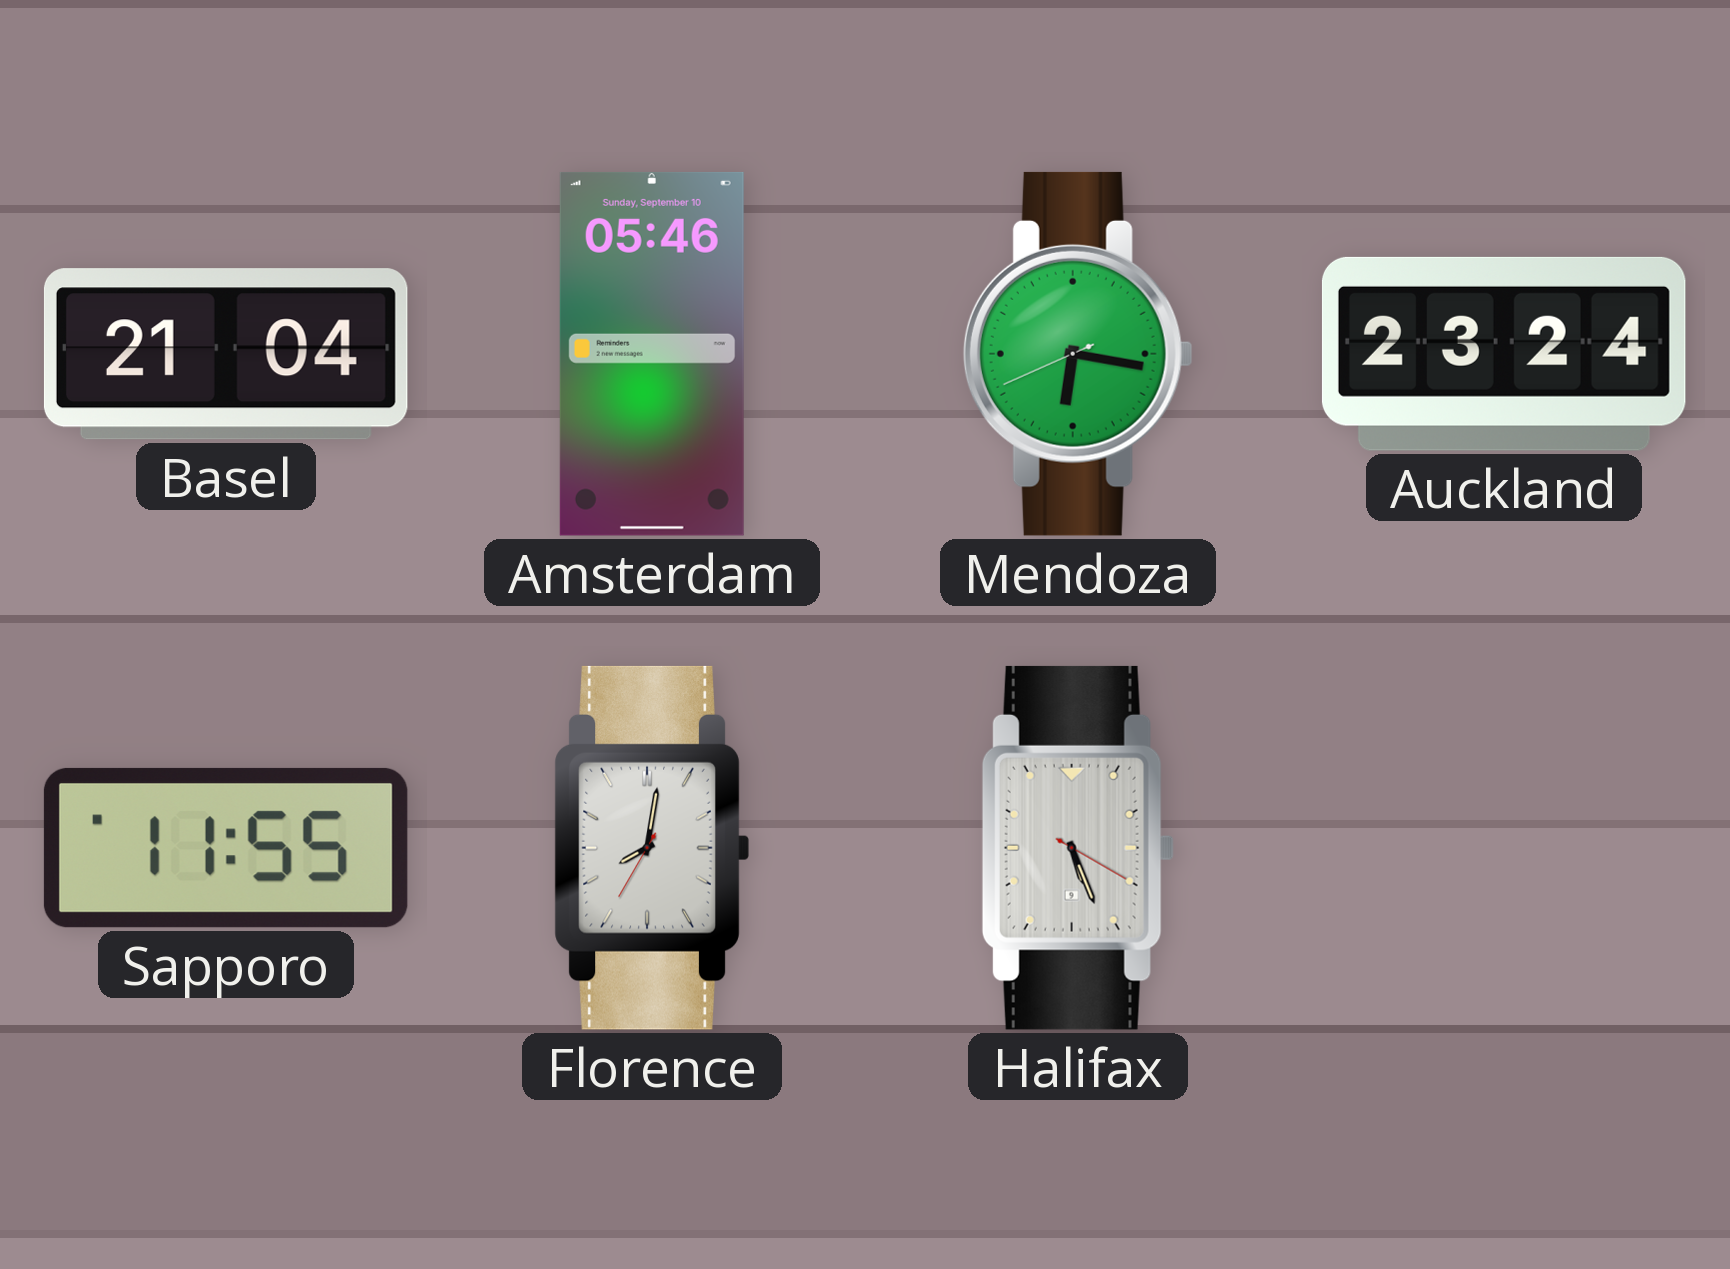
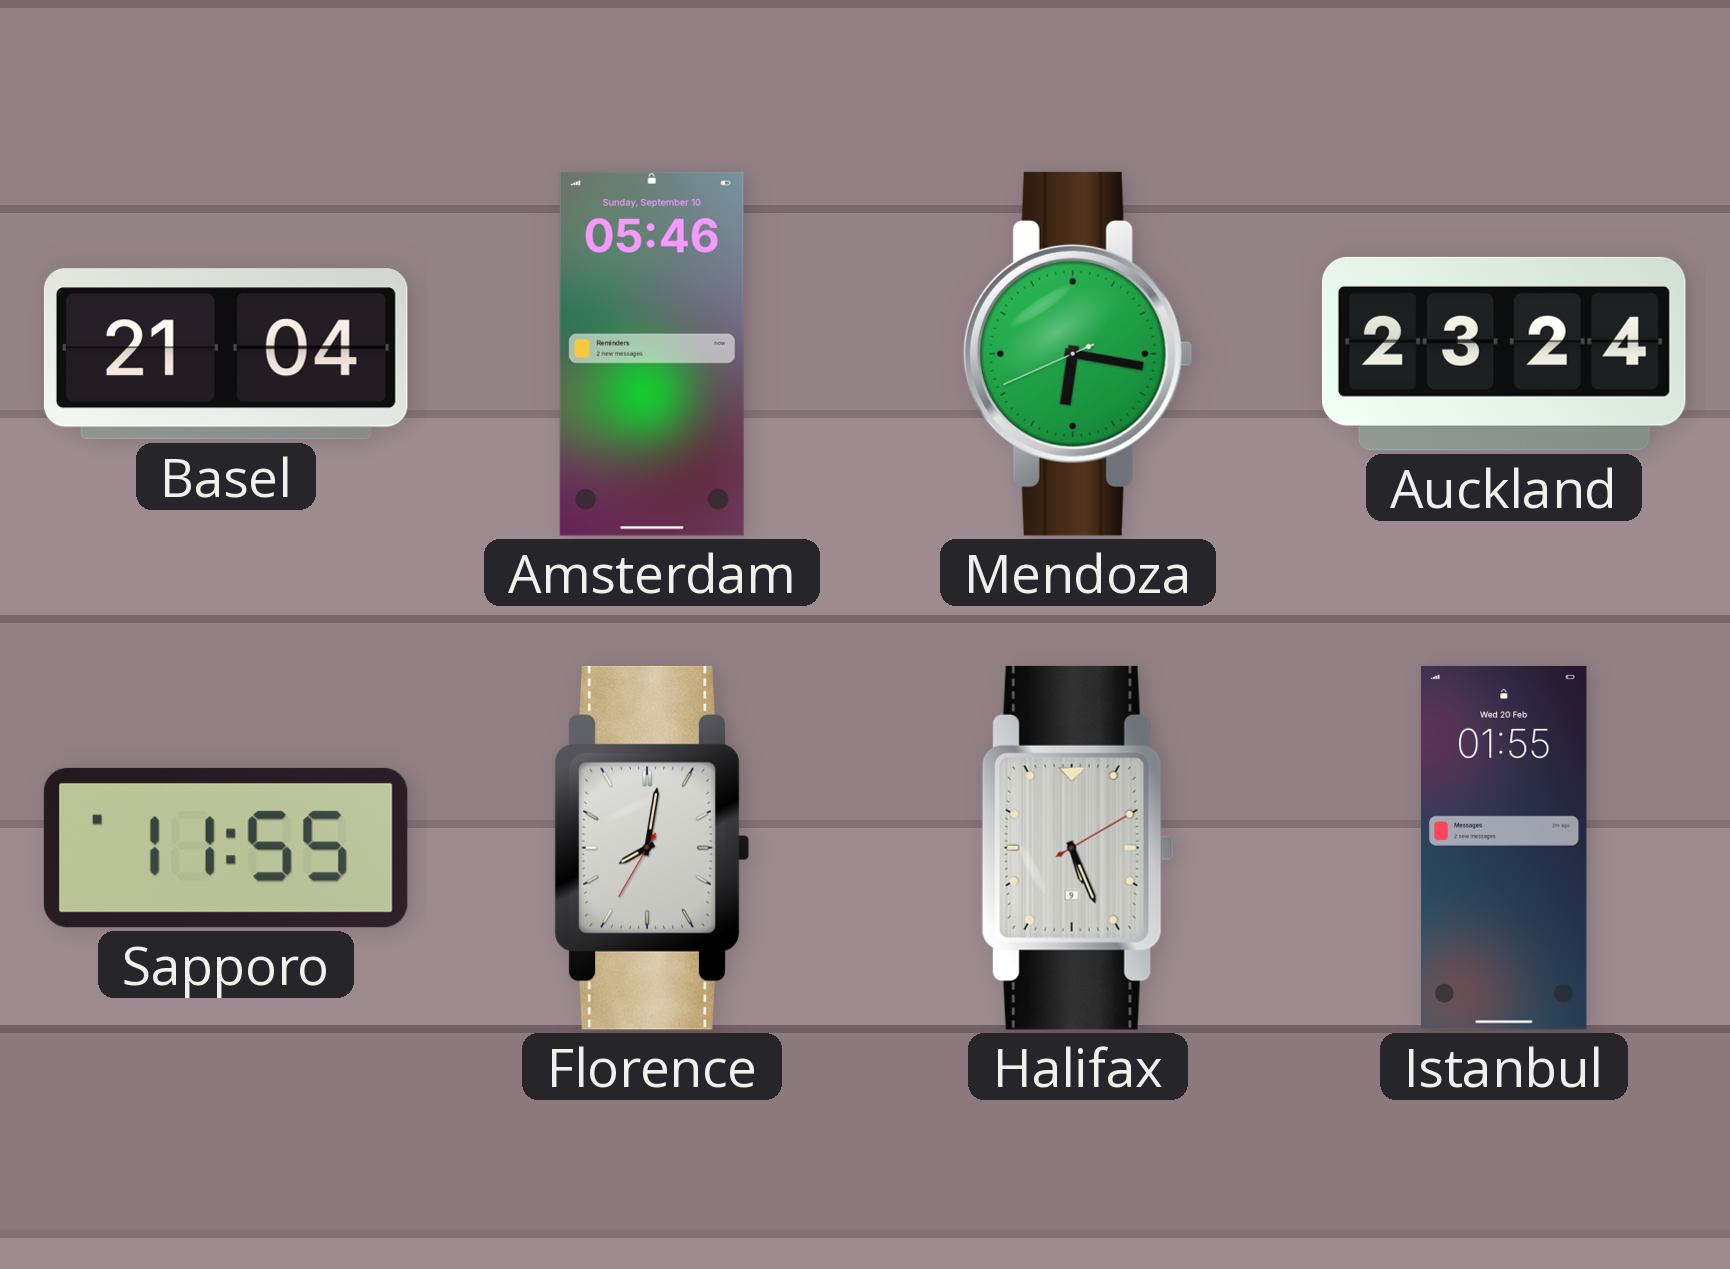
Halifax: 5:26:20 -> 5:26:10
Istanbul: none -> 01:55
